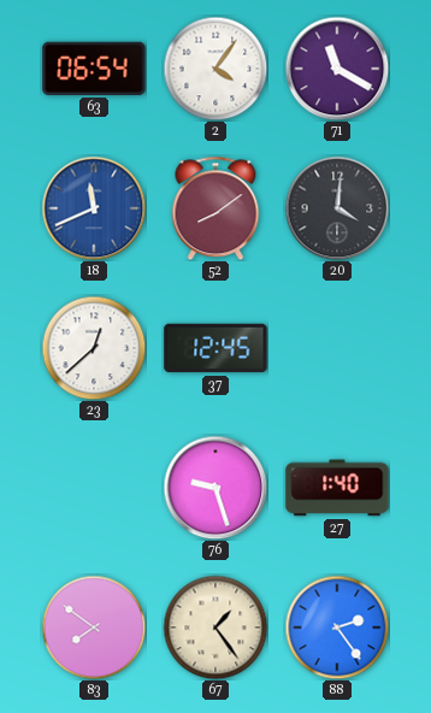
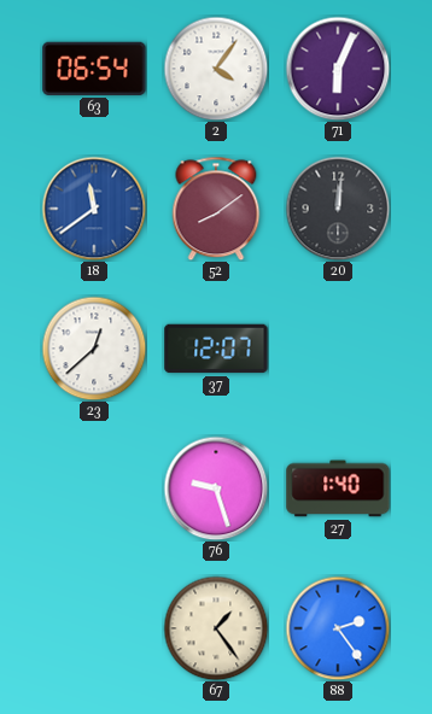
71: 11:20 -> 6:04
18: 11:41 -> 11:39
20: 4:01 -> 12:01
37: 12:45 -> 12:07
83: 7:51 -> none
